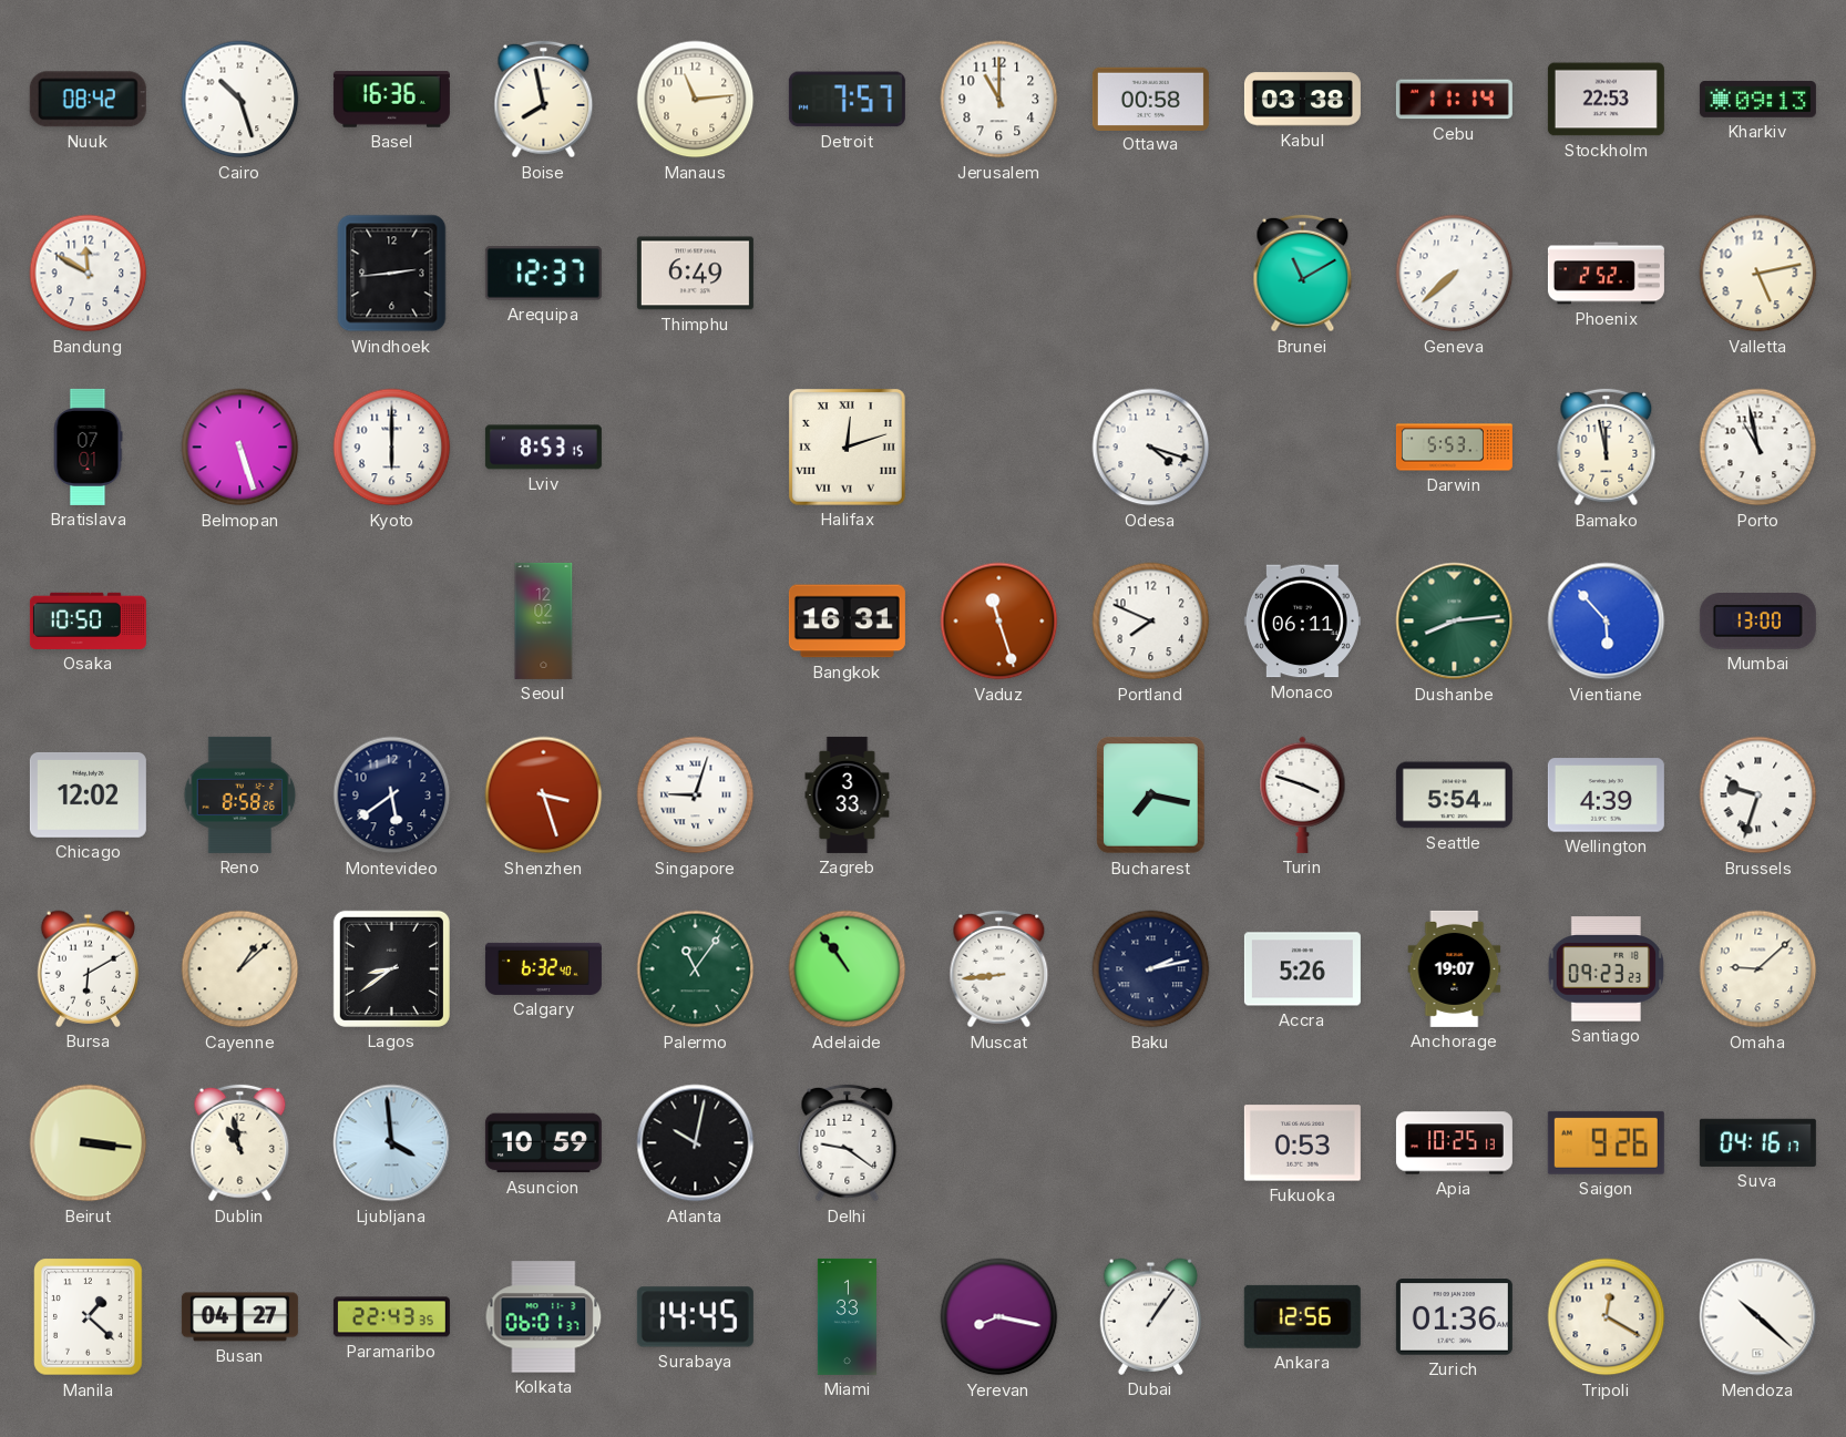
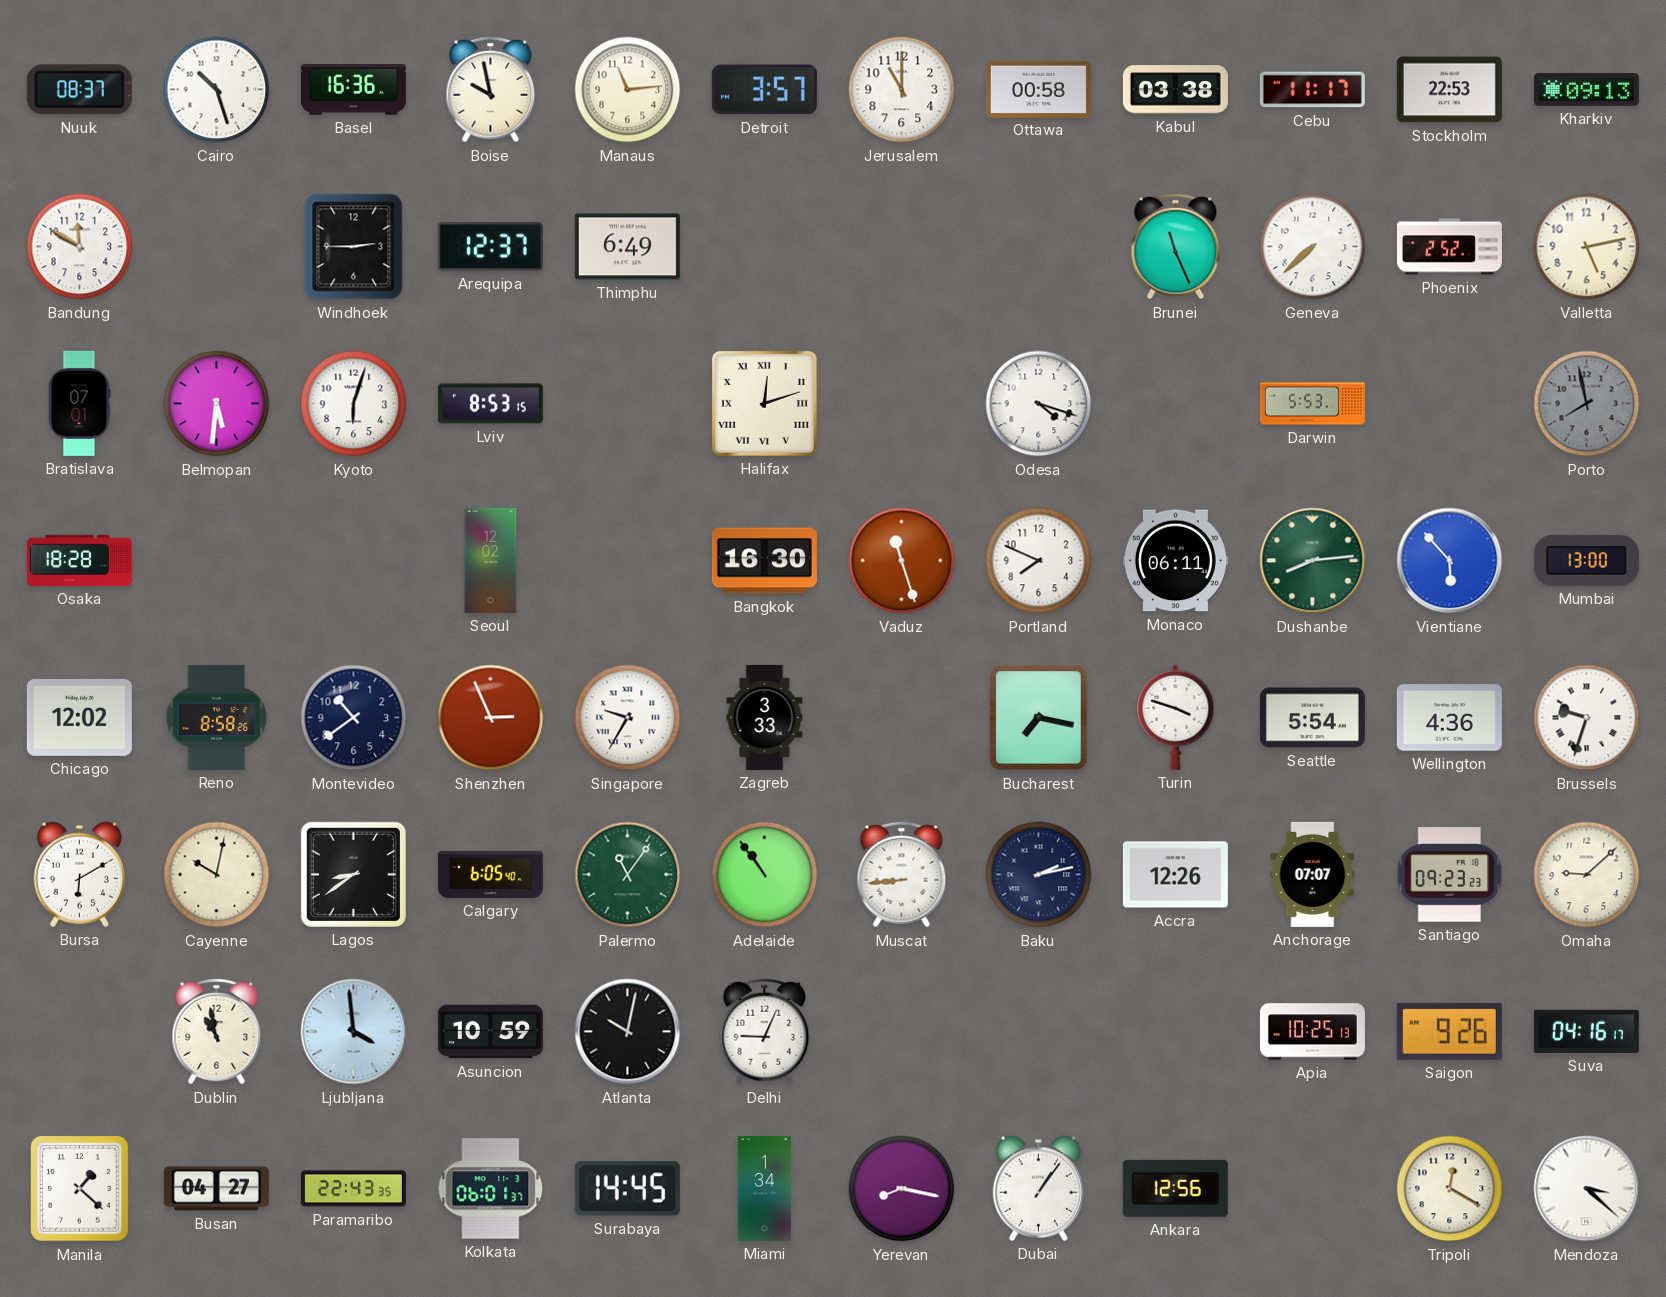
Nuuk: 08:42 -> 08:37
Boise: 7:58 -> 9:58
Detroit: 7:57 -> 3:57
Cebu: 11:14 -> 11:17
Windhoek: 2:44 -> 2:45
Brunei: 11:10 -> 11:26
Belmopan: 5:27 -> 5:31
Kyoto: 6:00 -> 6:03
Bamako: 11:58 -> none
Porto: 10:58 -> 7:58
Porto dial: white -> grey
Osaka: 10:50 -> 18:28
Bangkok: 16:31 -> 16:30
Montevideo: 5:39 -> 10:39
Shenzhen: 3:27 -> 2:56
Singapore: 9:03 -> 9:35
Wellington: 4:39 -> 4:36
Cayenne: 1:08 -> 10:02
Calgary: 6:32 -> 6:05
Accra: 5:26 -> 12:26
Anchorage: 19:07 -> 07:07
Beirut: 3:16 -> none
Delhi: 9:21 -> 9:04
Fukuoka: 0:53 -> none
Miami: 1:33 -> 1:34
Zurich: 01:36 -> none
Mendoza: 10:22 -> 3:22
